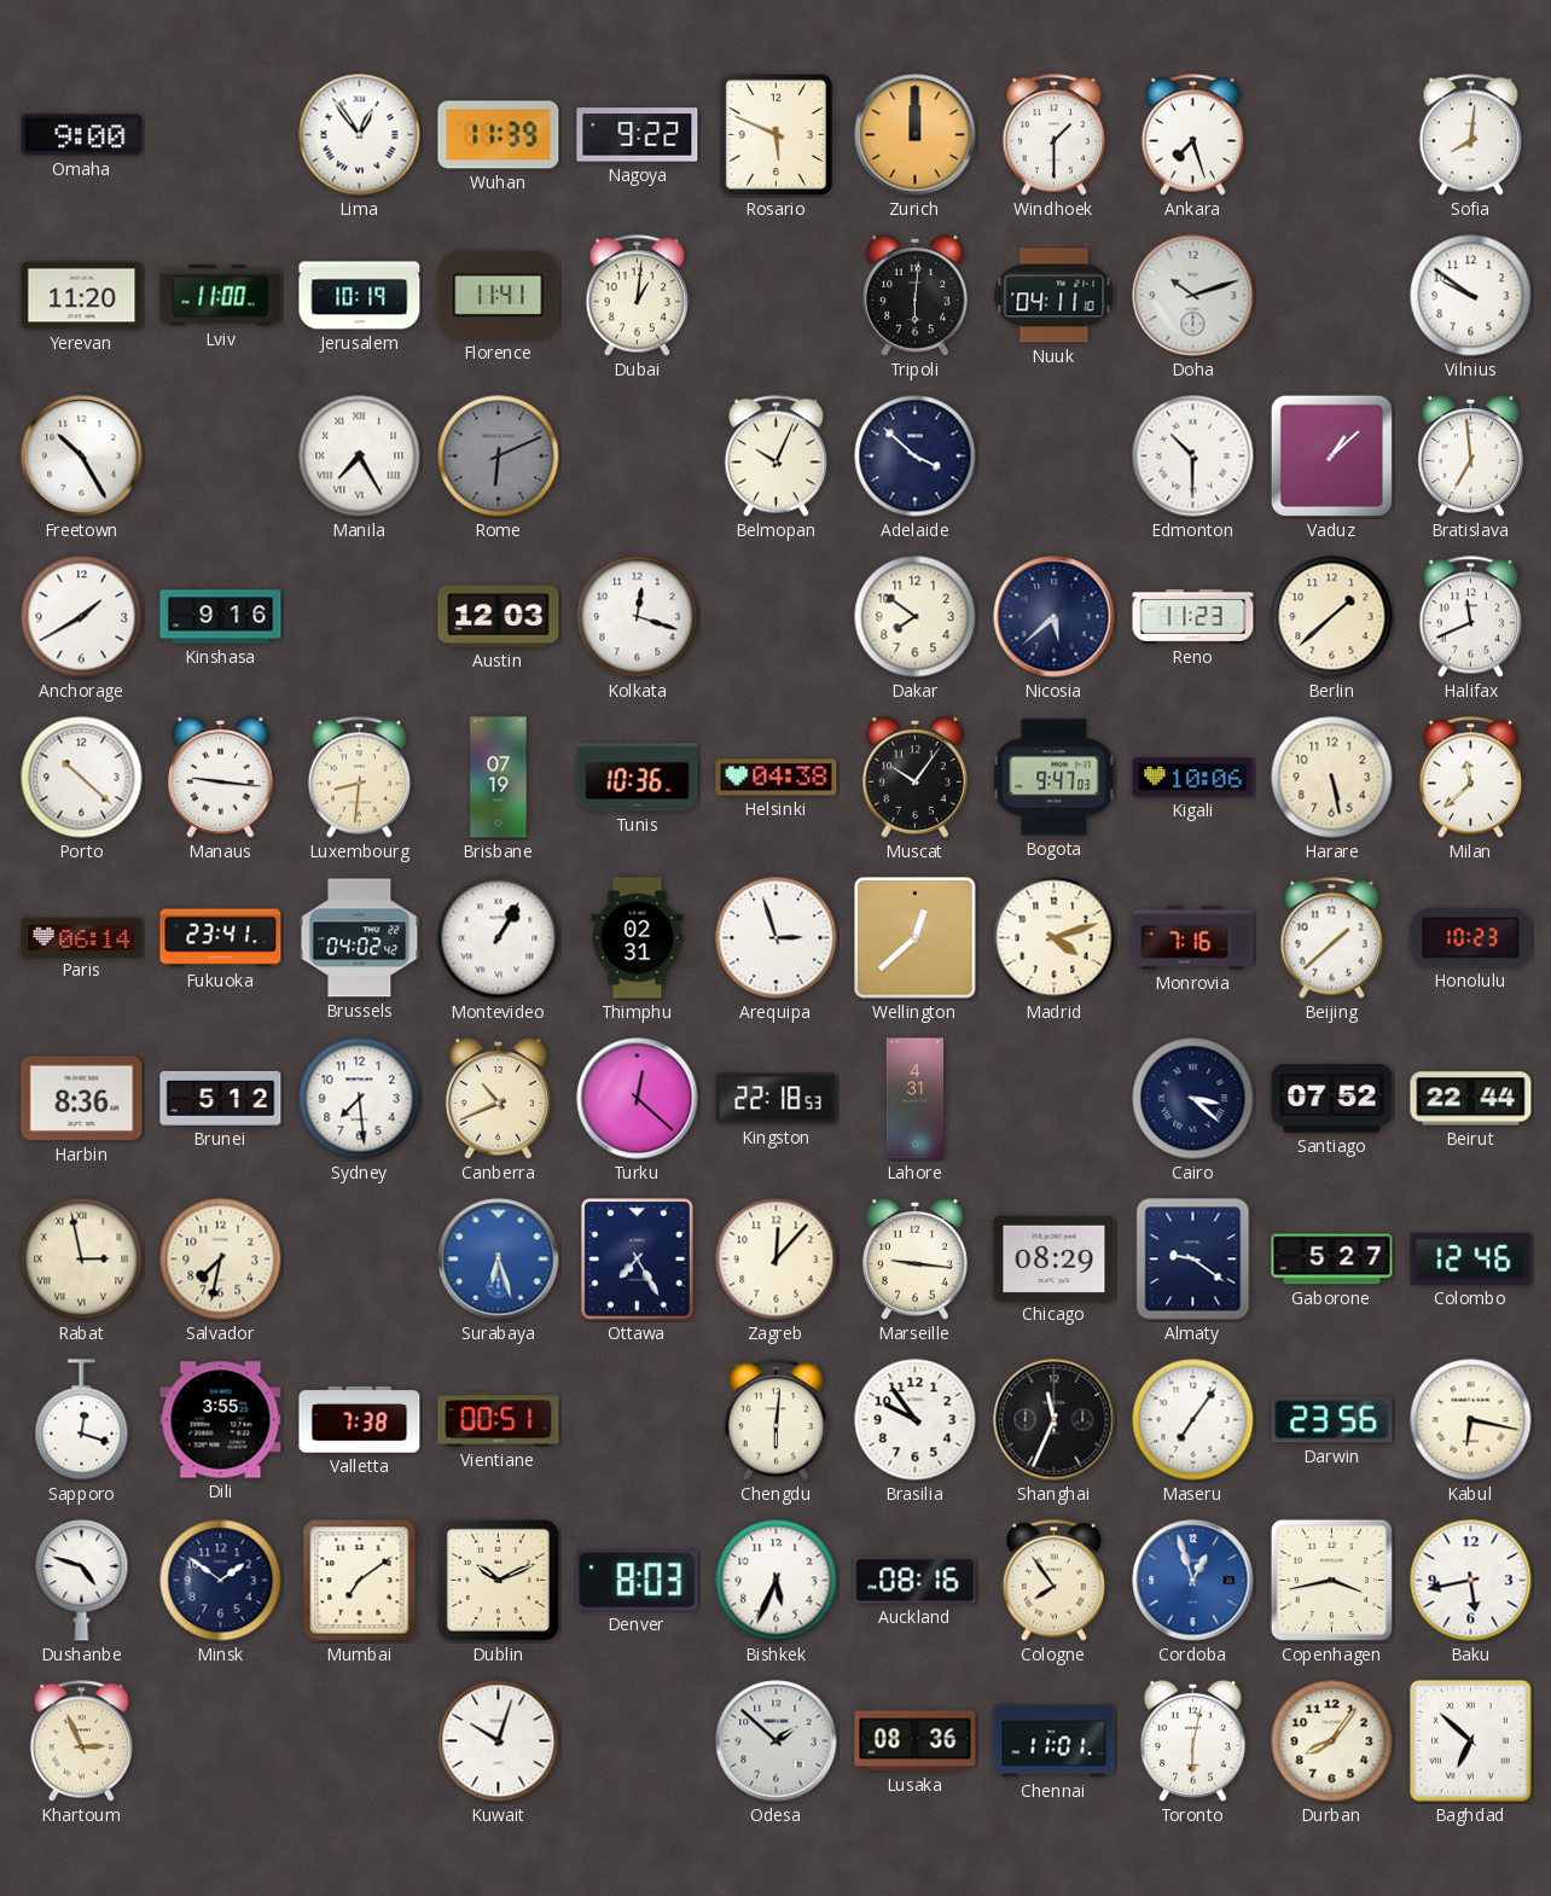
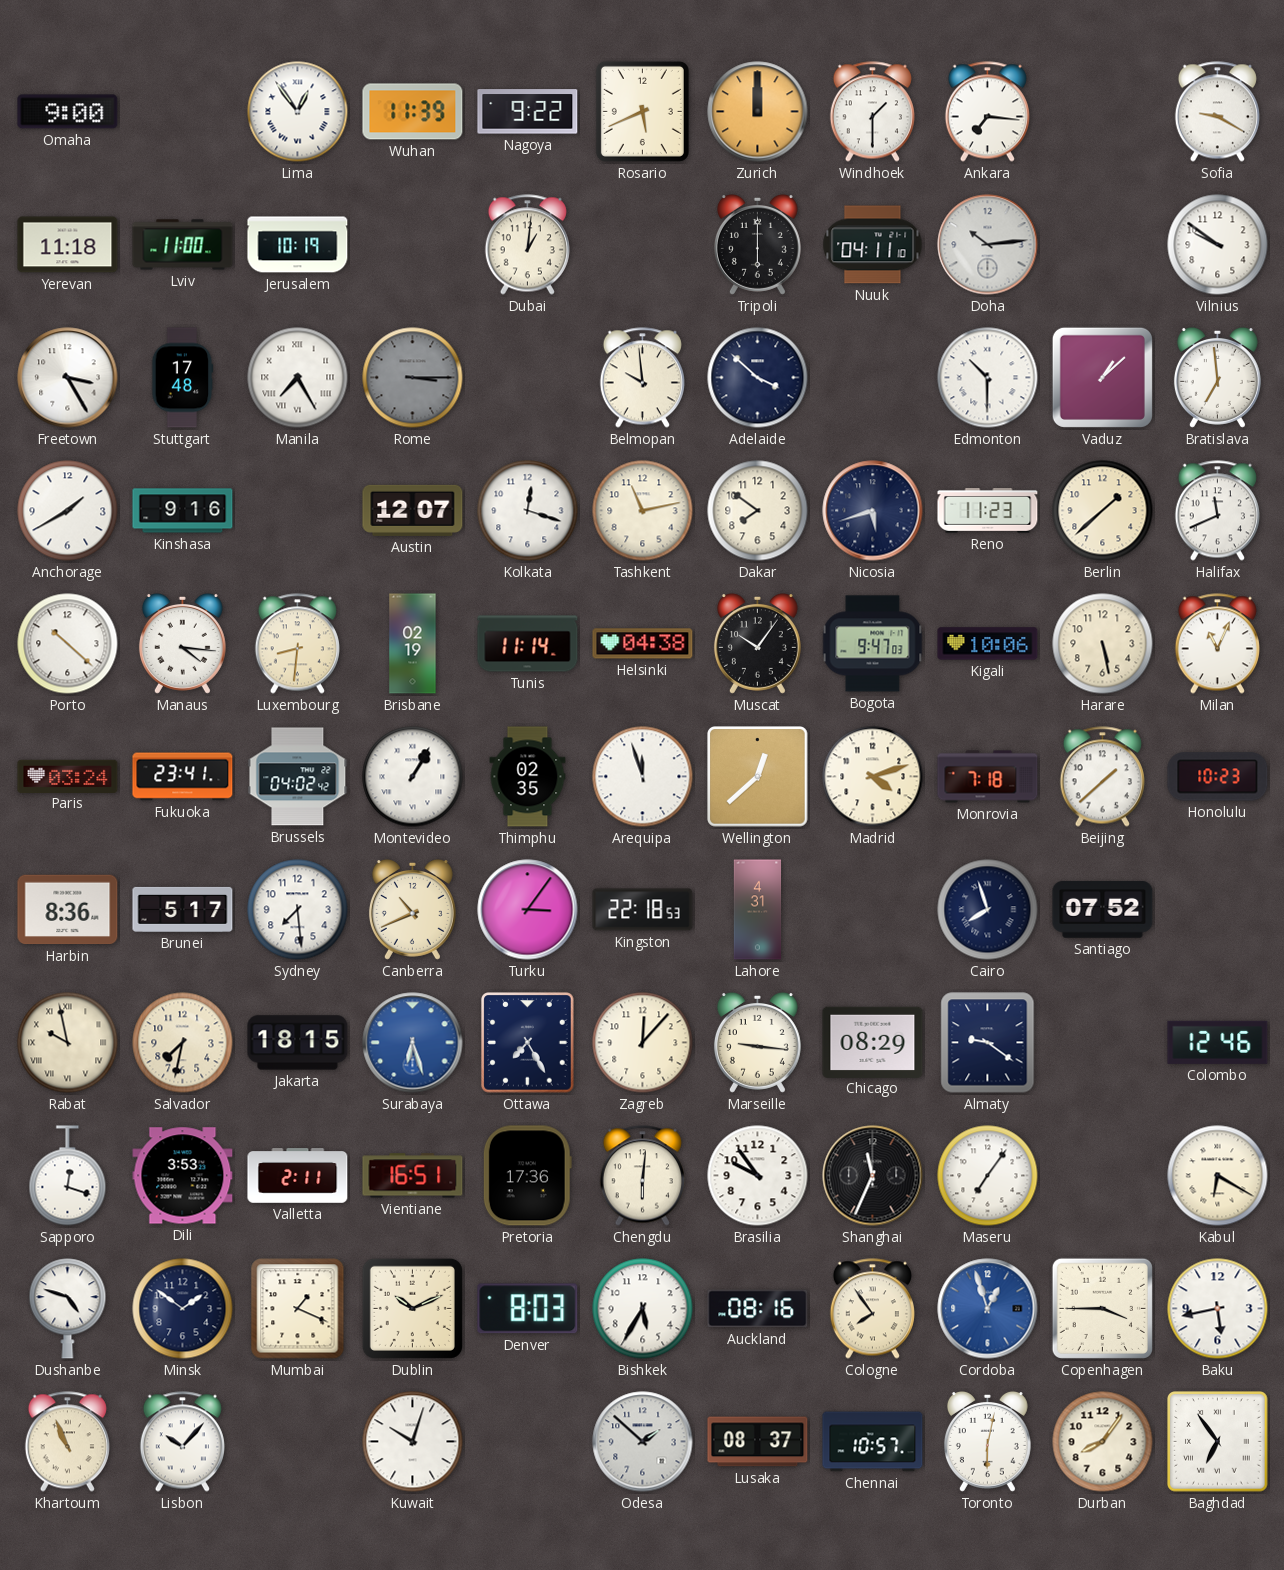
Rosario: 5:49 -> 5:41
Ankara: 7:27 -> 7:16
Sofia: 8:01 -> 9:20
Yerevan: 11:20 -> 11:18
Florence: 11:41 -> none
Tripoli: 6:01 -> 6:00
Doha: 10:12 -> 10:14
Freetown: 10:25 -> 3:25
Stuttgart: none -> 17:48
Rome: 6:11 -> 3:15
Belmopan: 10:04 -> 9:59
Austin: 12:03 -> 12:07
Tashkent: none -> 11:13
Nicosia: 5:38 -> 5:42
Manaus: 9:16 -> 4:16
Brisbane: 07:19 -> 02:19
Tunis: 10:36 -> 11:14
Milan: 11:38 -> 11:04
Paris: 06:14 -> 03:24
Thimphu: 02:31 -> 02:35
Arequipa: 2:57 -> 11:57
Monrovia: 7:16 -> 7:18
Brunei: 5:12 -> 5:17
Turku: 12:22 -> 3:06
Cairo: 3:22 -> 7:57
Beirut: 22:44 -> none
Rabat: 2:58 -> 9:58
Jakarta: none -> 18:15
Gaborone: 5:27 -> none
Dili: 3:55 -> 3:53
Valletta: 7:38 -> 2:11
Vientiane: 00:51 -> 16:51
Pretoria: none -> 17:36
Darwin: 23:56 -> none
Kabul: 6:17 -> 6:20
Mumbai: 7:09 -> 1:19
Bishkek: 5:34 -> 5:35
Copenhagen: 3:43 -> 3:45
Khartoum: 2:56 -> 10:56
Lisbon: none -> 10:07
Lusaka: 08:36 -> 08:37
Chennai: 11:01 -> 10:57
Baghdad: 6:52 -> 6:54
